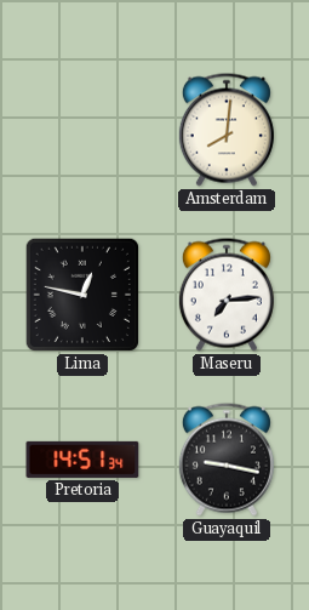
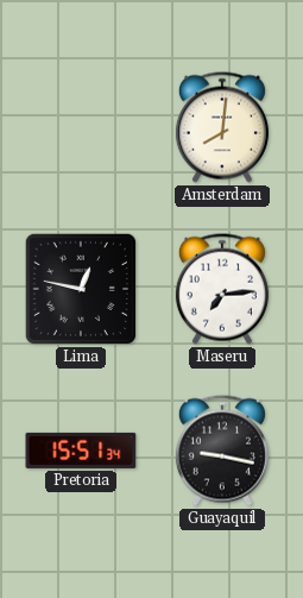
Pretoria: 14:51 -> 15:51
